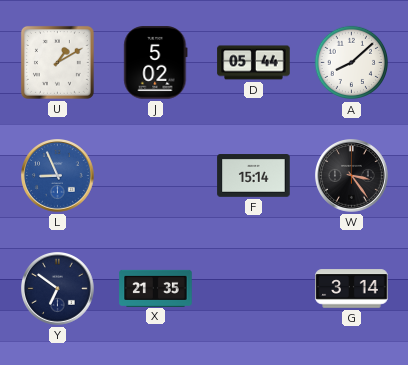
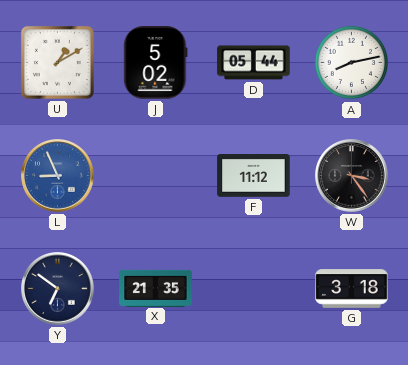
A: 8:08 -> 8:13
F: 15:14 -> 11:12
G: 3:14 -> 3:18
